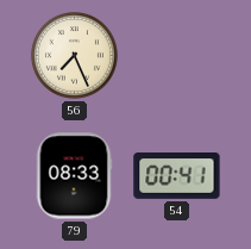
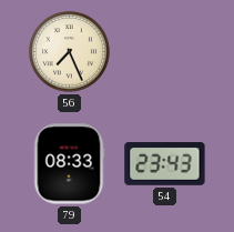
54: 00:41 -> 23:43
